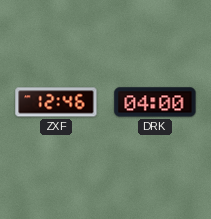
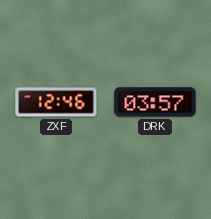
DRK: 04:00 -> 03:57
